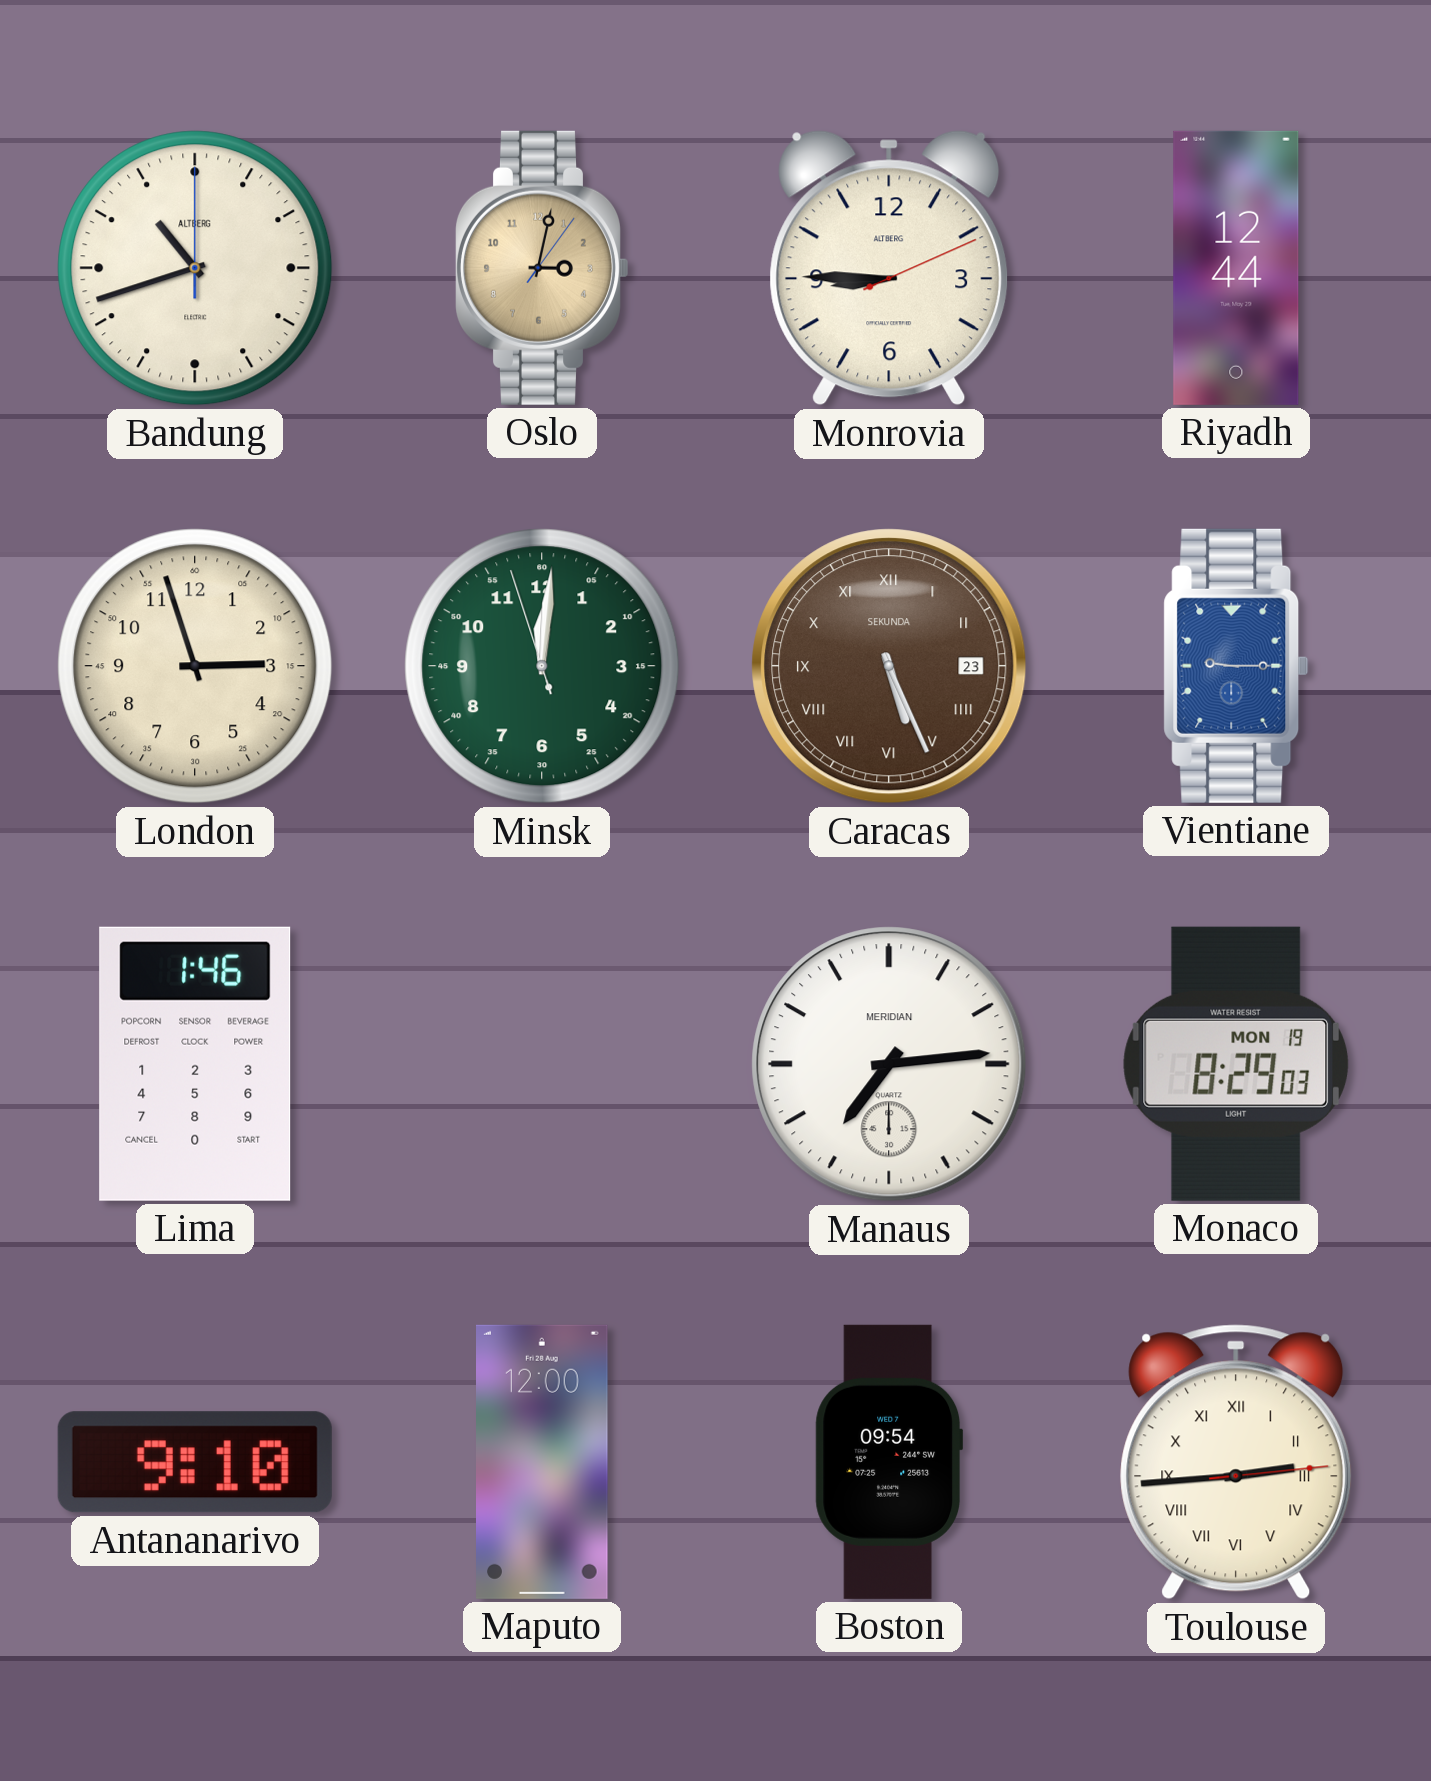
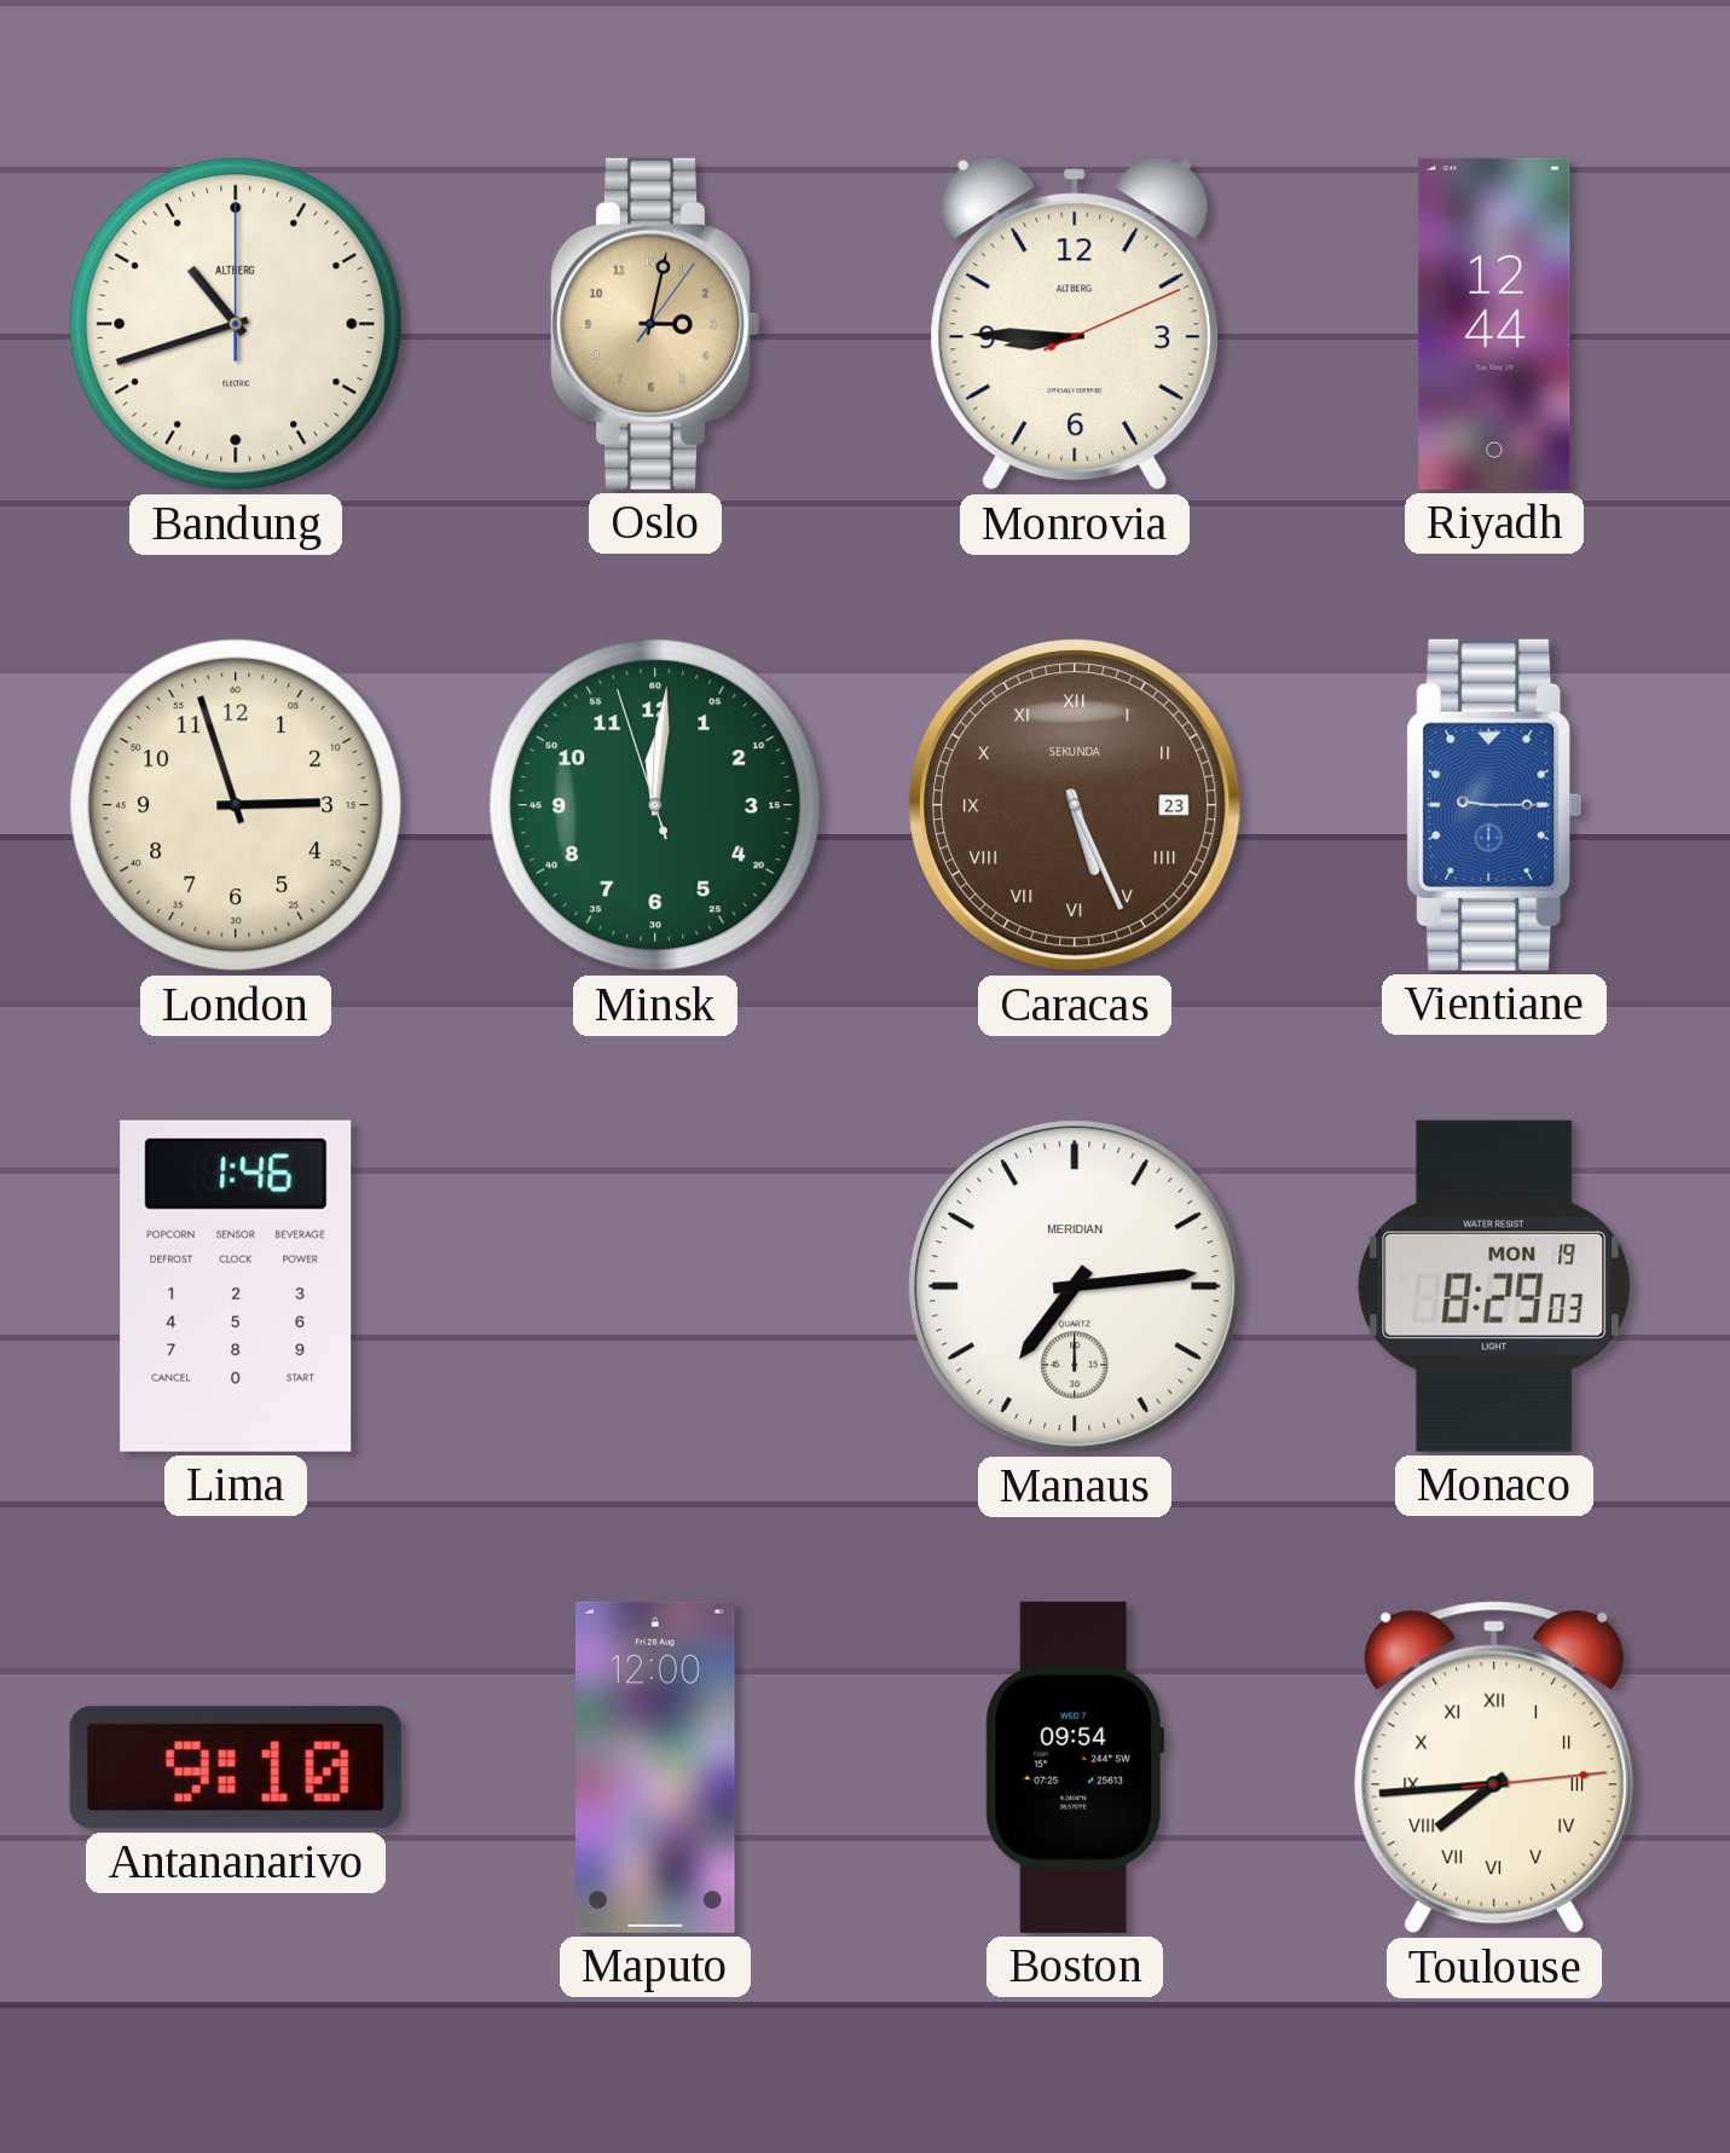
Toulouse: 2:44 -> 7:44
